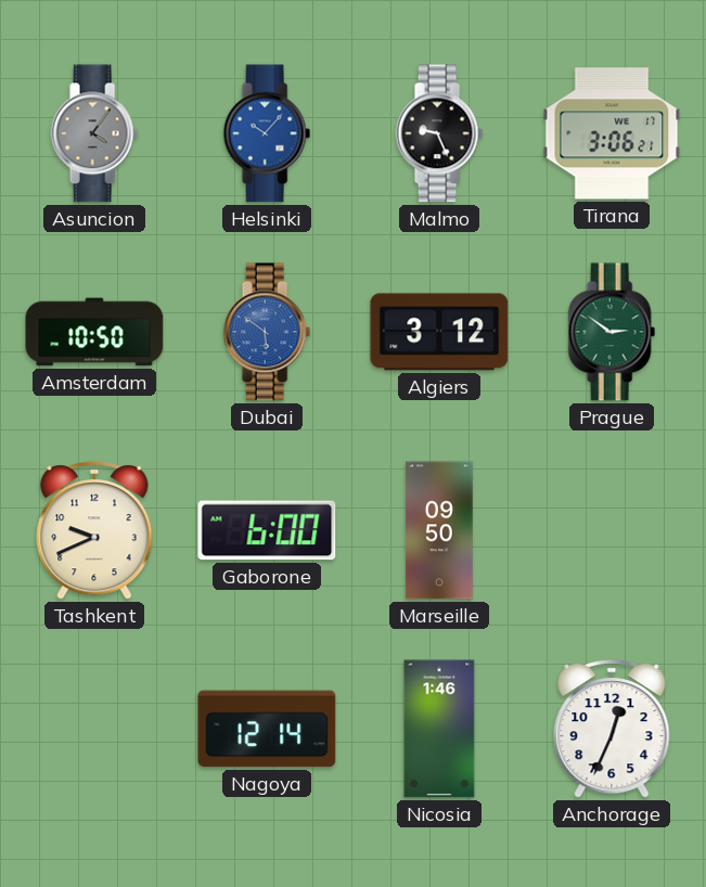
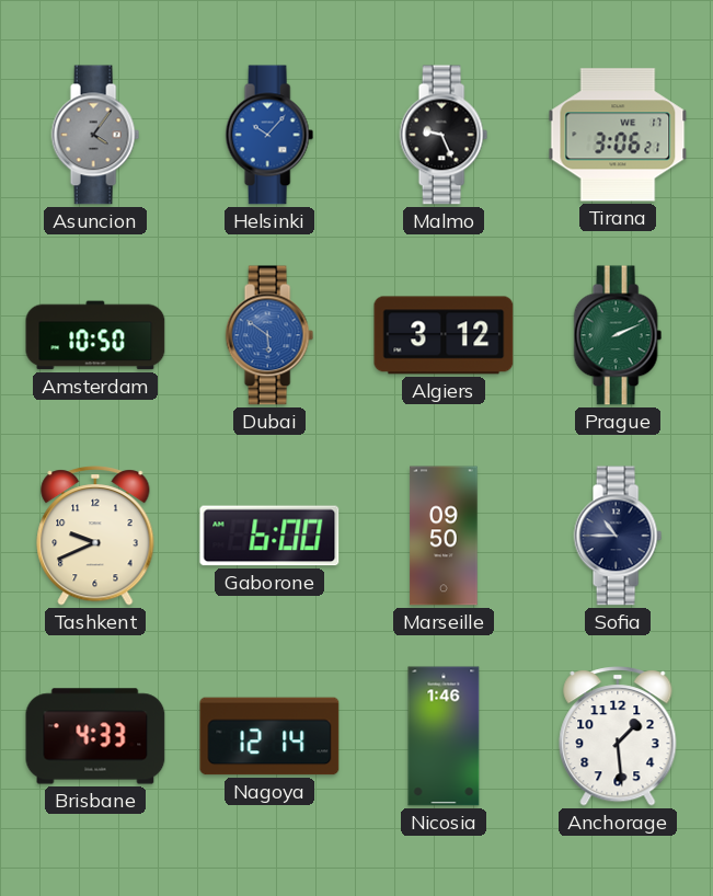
Prague: 2:51 -> 2:11
Sofia: none -> 10:45
Brisbane: none -> 4:33
Anchorage: 12:34 -> 1:29
